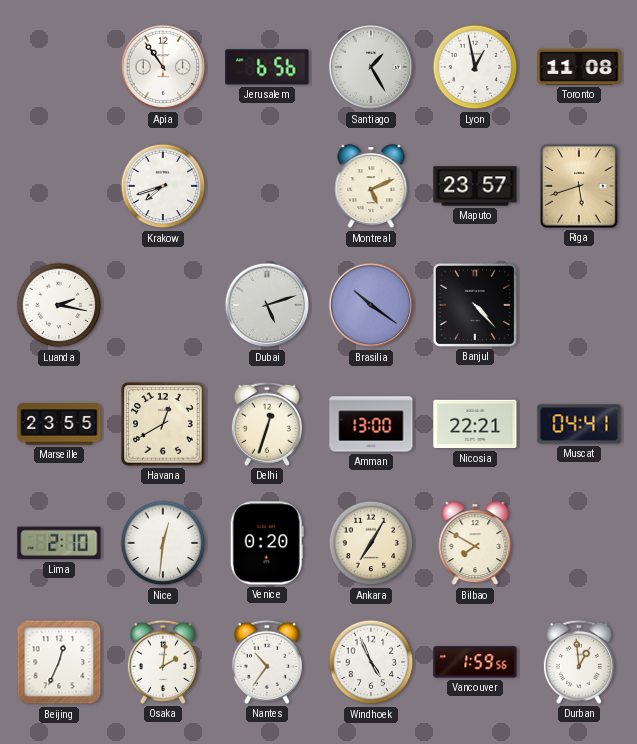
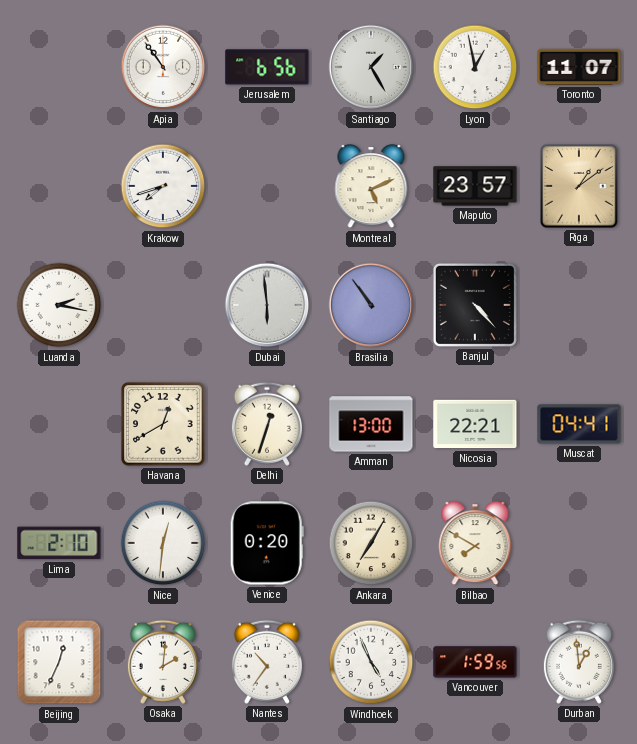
Toronto: 11:08 -> 11:07
Riga: 5:42 -> 1:09
Dubai: 5:12 -> 5:59
Brasilia: 10:21 -> 10:54
Marseille: 23:55 -> none
